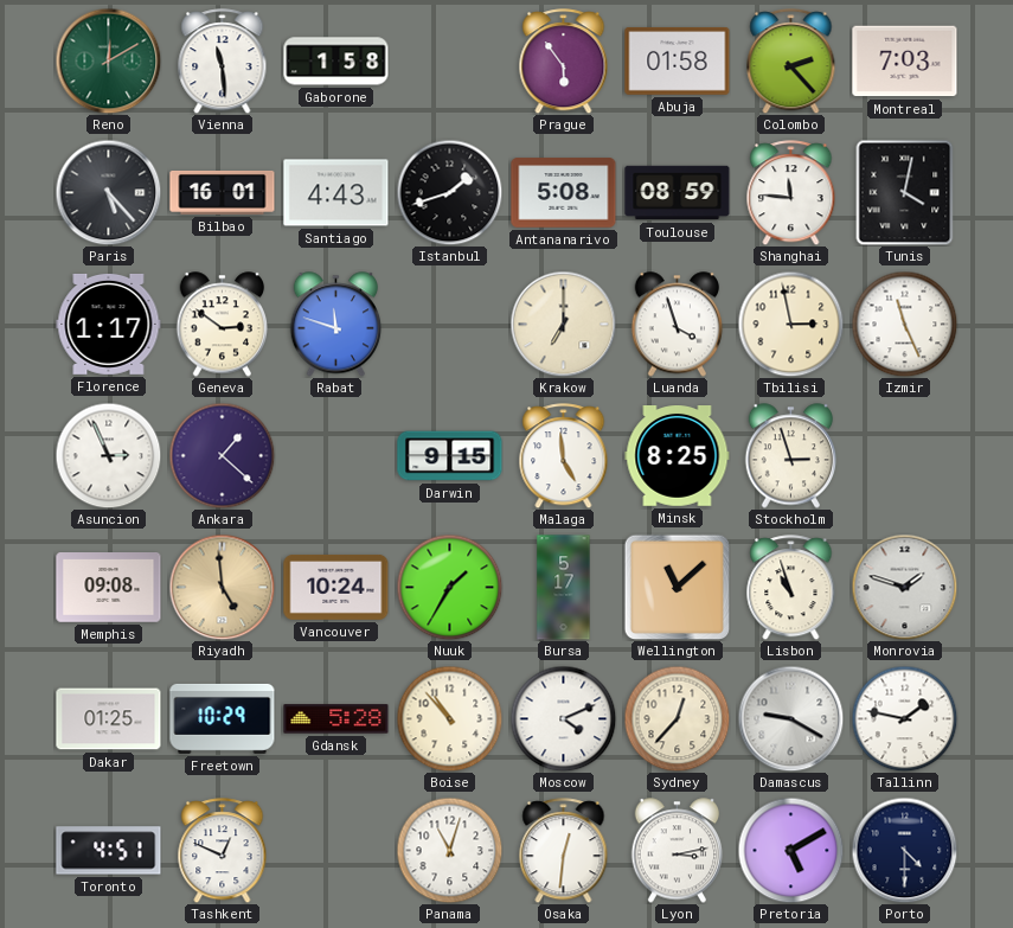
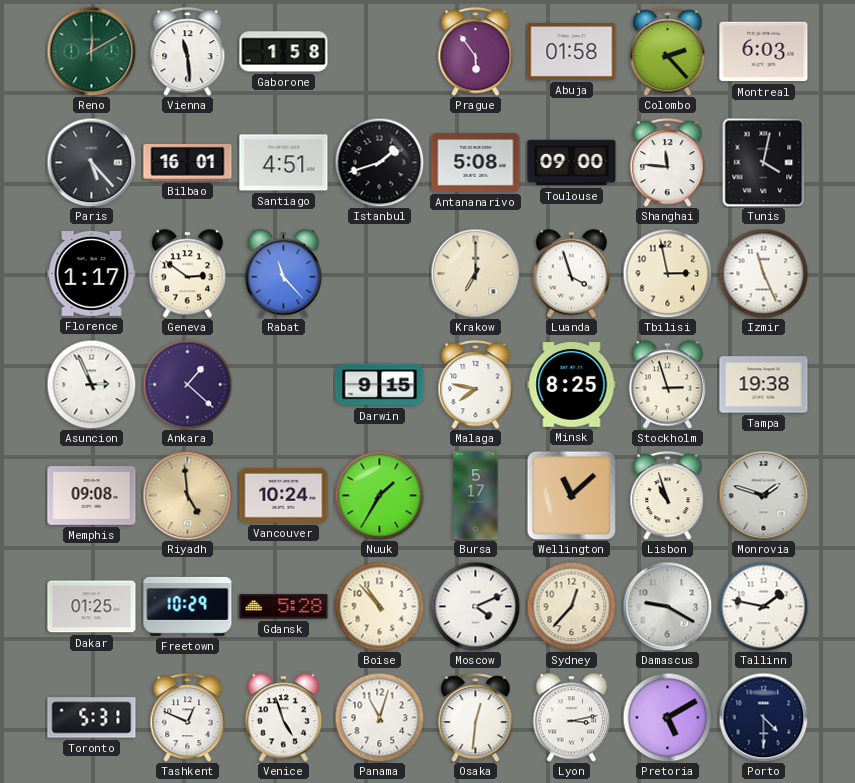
Montreal: 7:03 -> 6:03
Santiago: 4:43 -> 4:51
Toulouse: 08:59 -> 09:00
Rabat: 11:48 -> 11:23
Malaga: 4:59 -> 7:47
Tampa: none -> 19:38
Toronto: 4:51 -> 5:31
Venice: none -> 4:57
